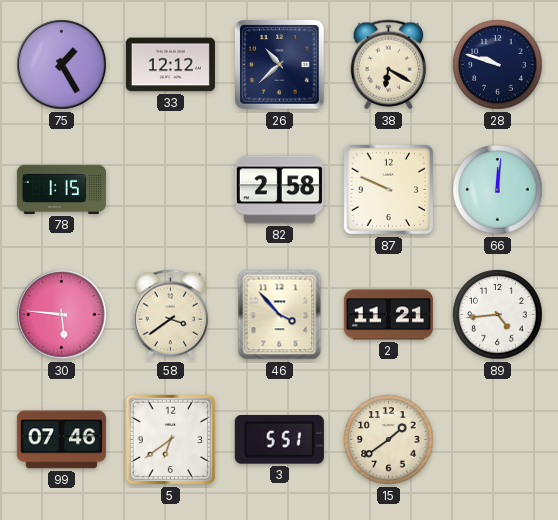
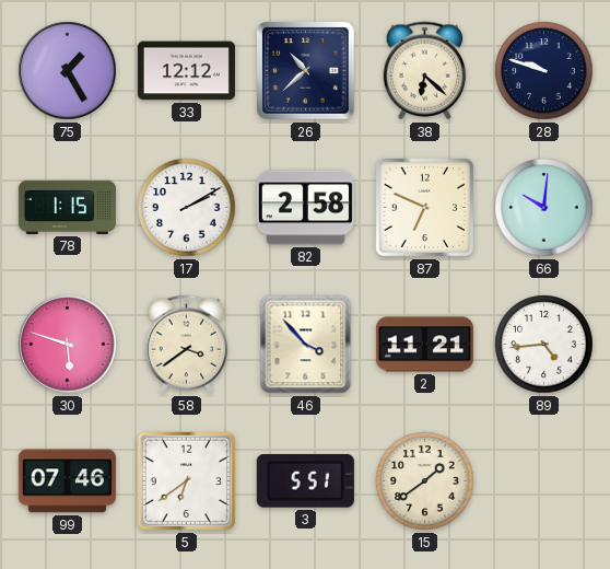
38: 6:20 -> 6:22
17: none -> 2:10
87: 9:49 -> 6:49
66: 12:01 -> 10:01
30: 5:46 -> 5:48
